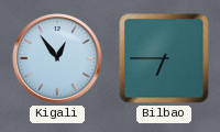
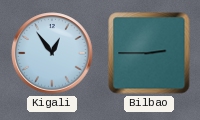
Bilbao: 6:45 -> 2:45
